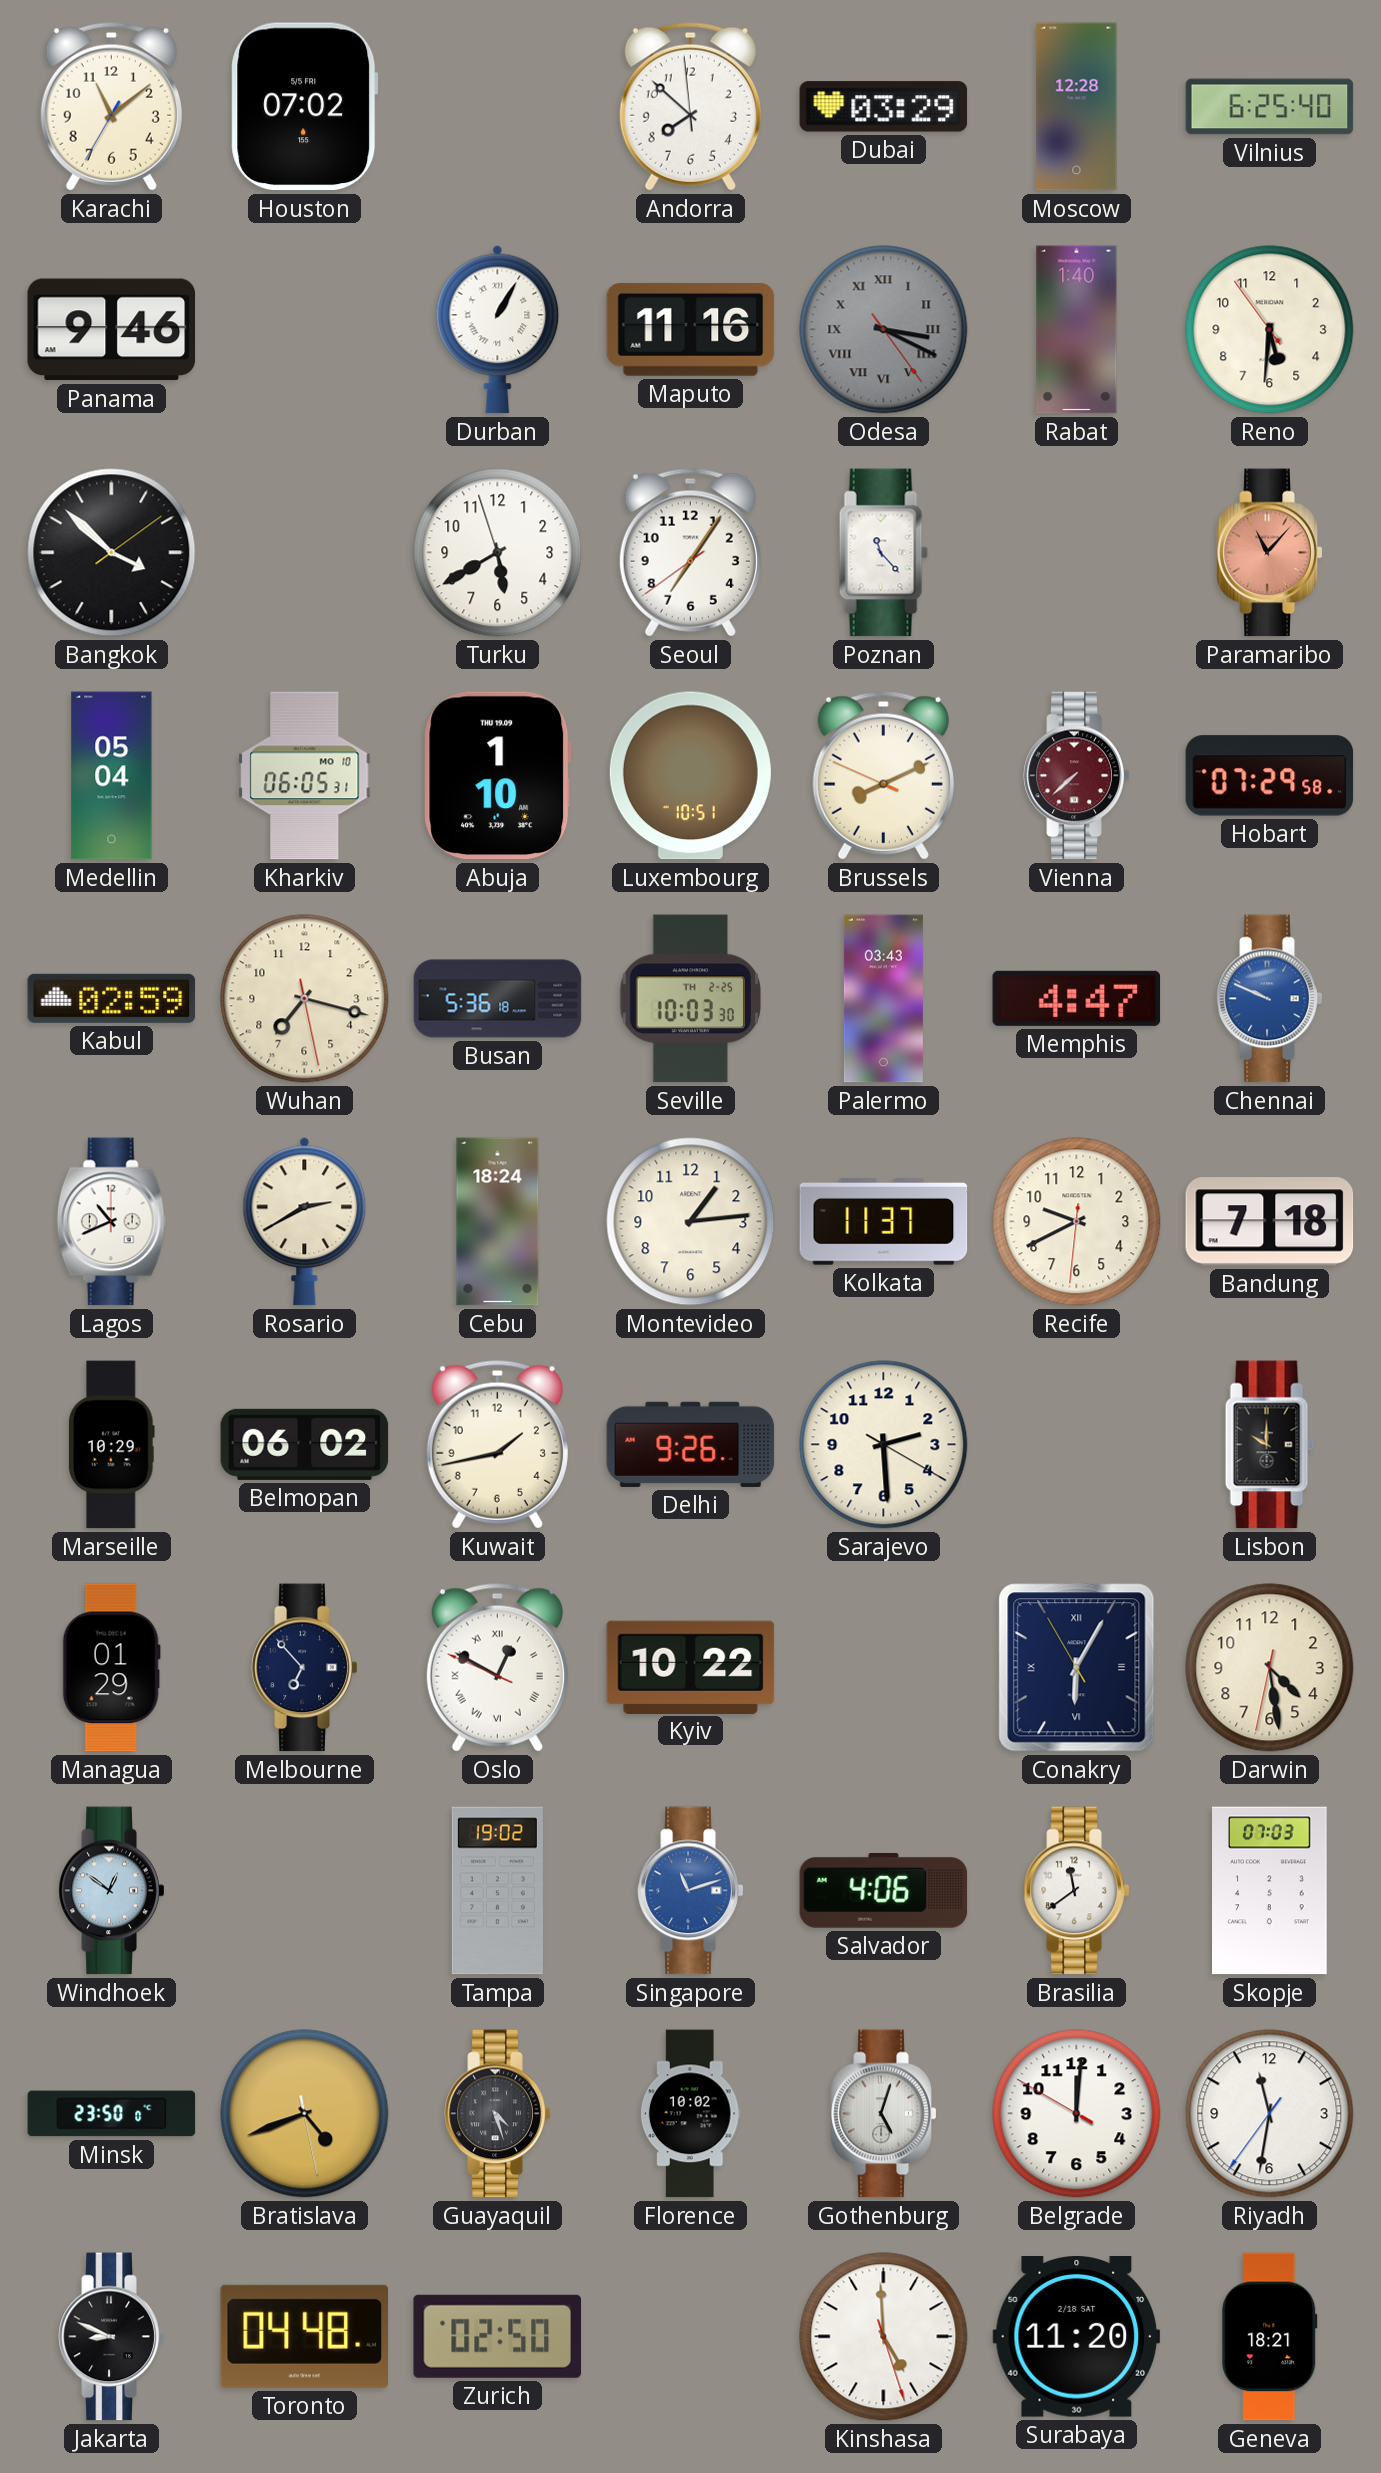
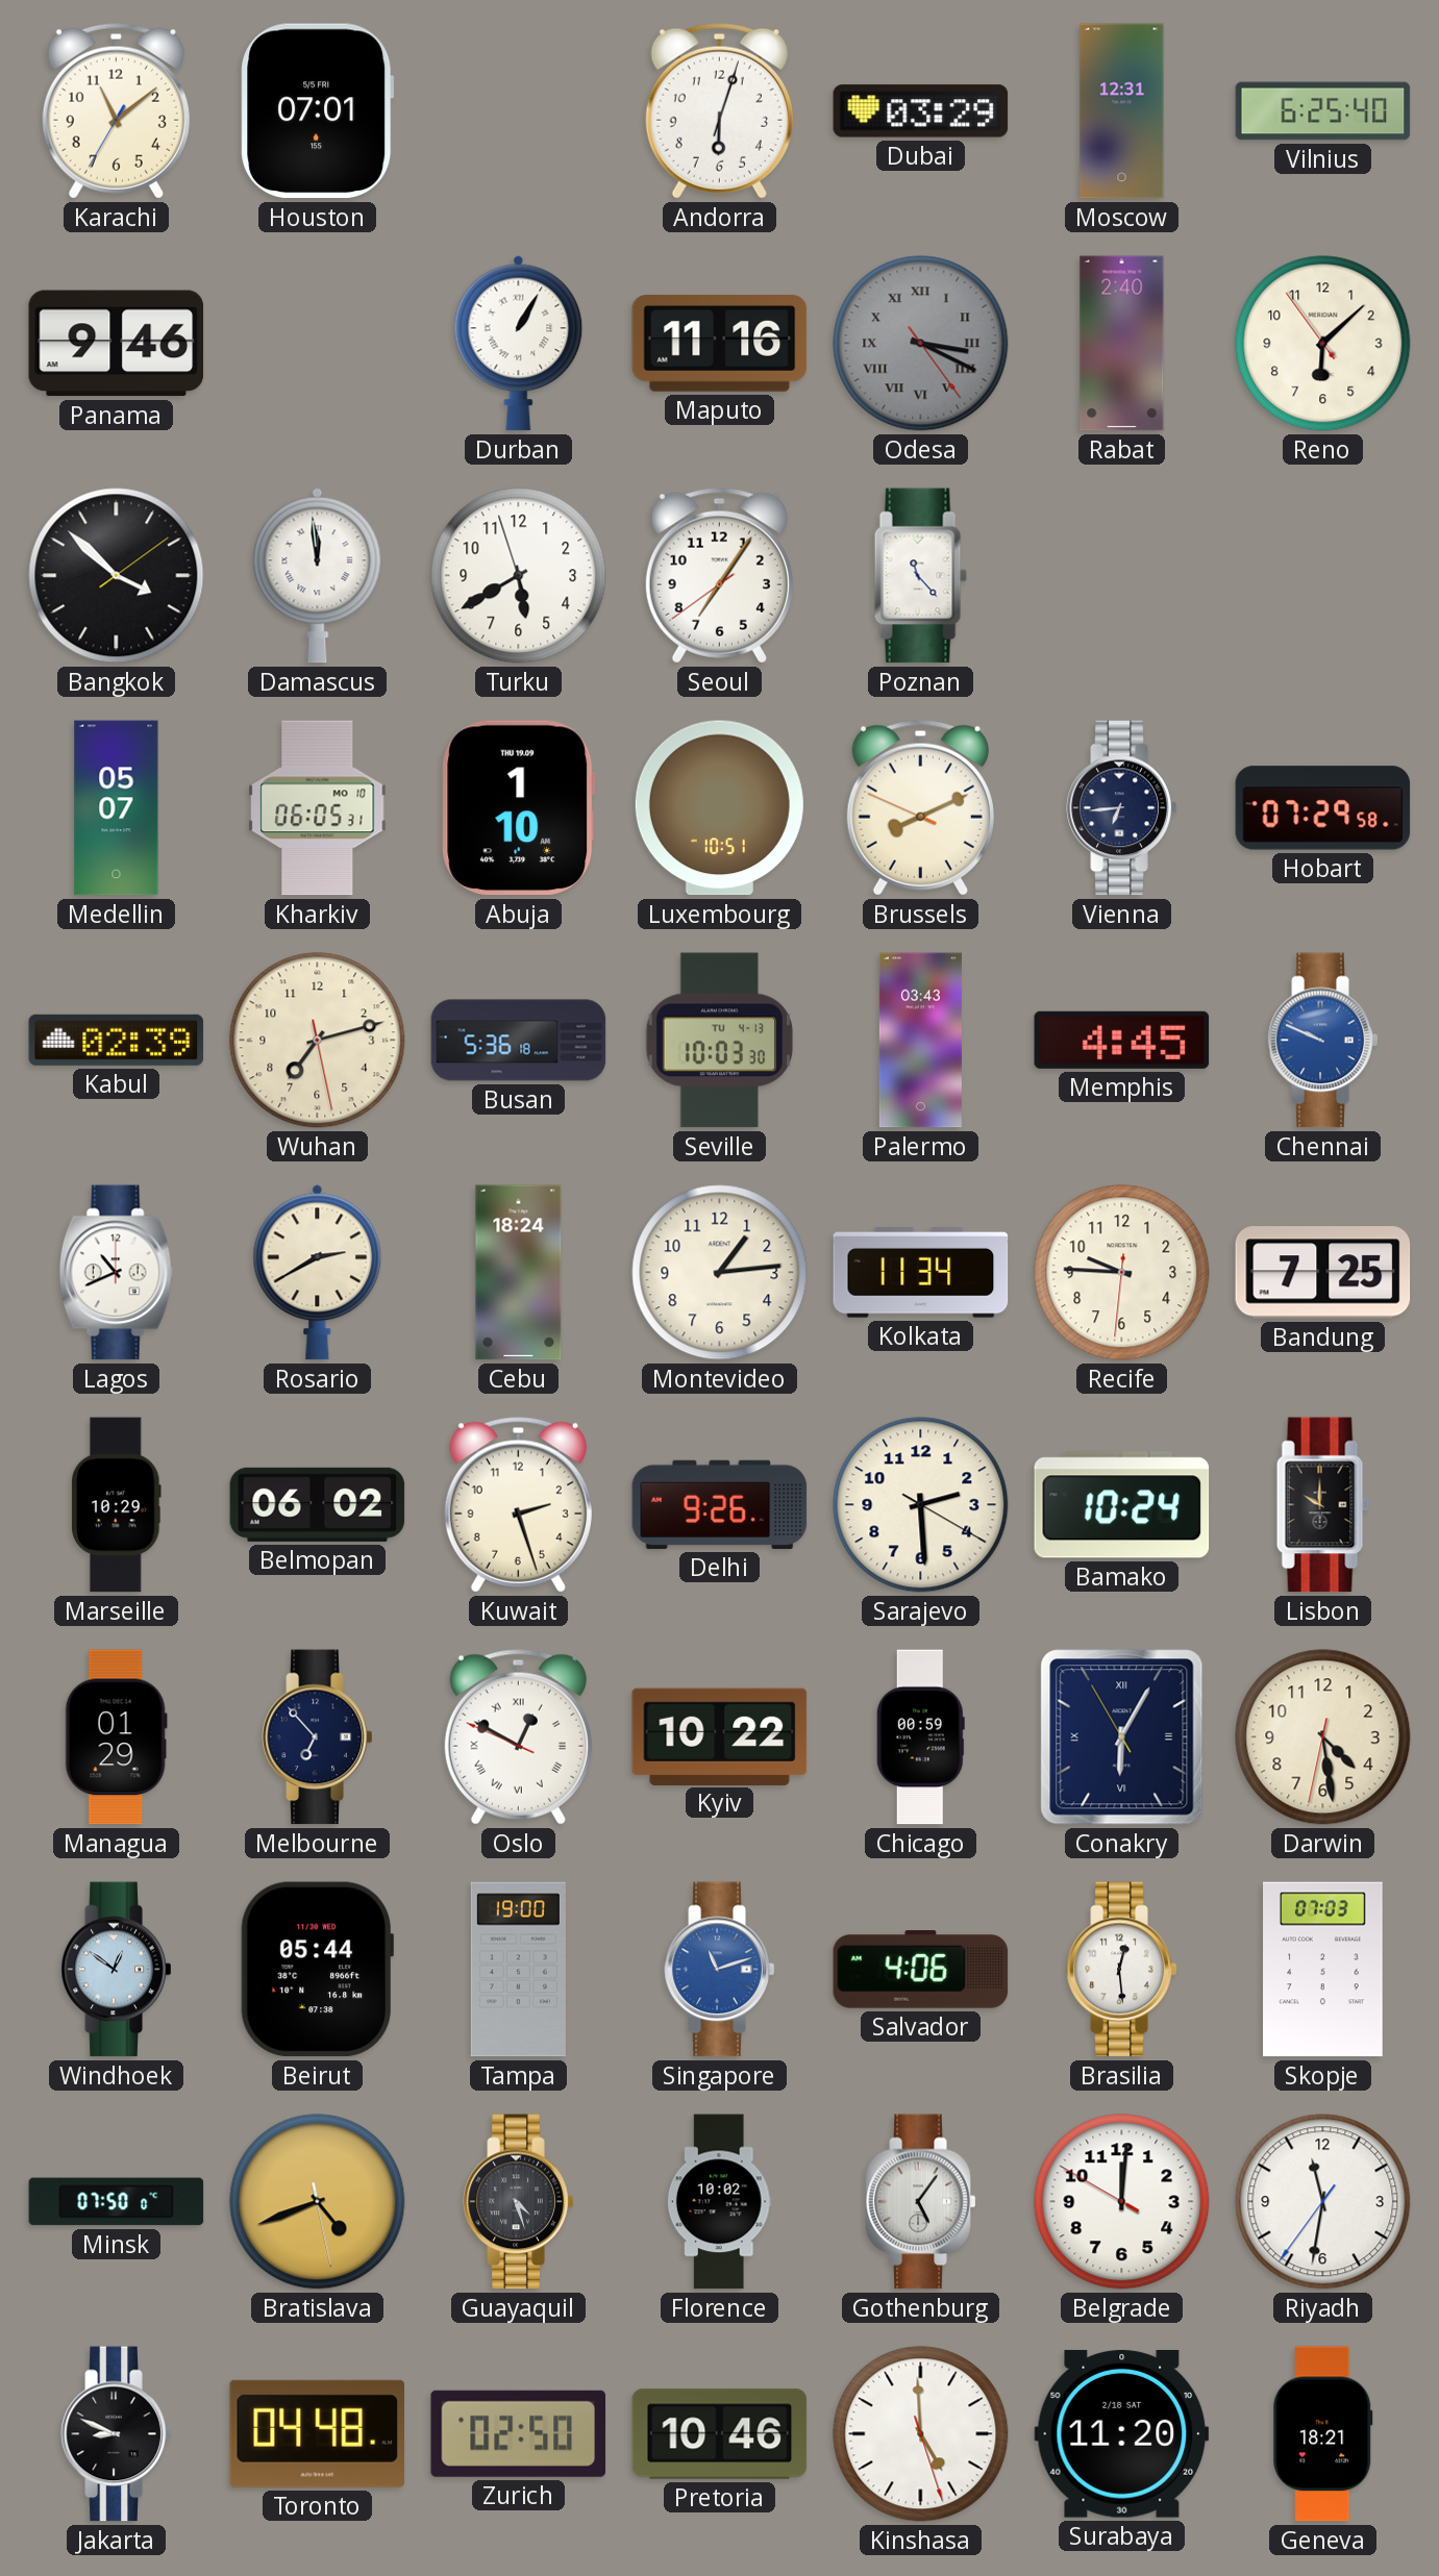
Houston: 07:02 -> 07:01
Andorra: 7:51 -> 6:03
Moscow: 12:28 -> 12:31
Rabat: 1:40 -> 2:40
Reno: 5:30 -> 6:07
Damascus: none -> 11:59
Paramaribo: 11:07 -> none
Medellin: 05:04 -> 05:07
Vienna: 7:38 -> 6:44
Vienna dial: burgundy -> navy
Kabul: 02:59 -> 02:39
Wuhan: 7:17 -> 7:12
Seville date: TH 2-25 -> TU 4-13
Memphis: 4:47 -> 4:45
Kolkata: 11:37 -> 11:34
Recife: 9:40 -> 9:45
Bandung: 7:18 -> 7:25
Kuwait: 1:43 -> 2:27
Bamako: none -> 10:24
Chicago: none -> 00:59
Beirut: none -> 05:44
Tampa: 19:02 -> 19:00
Brasilia: 11:39 -> 12:29
Minsk: 23:50 -> 07:50
Gothenburg: 5:03 -> 5:06
Pretoria: none -> 10:46
